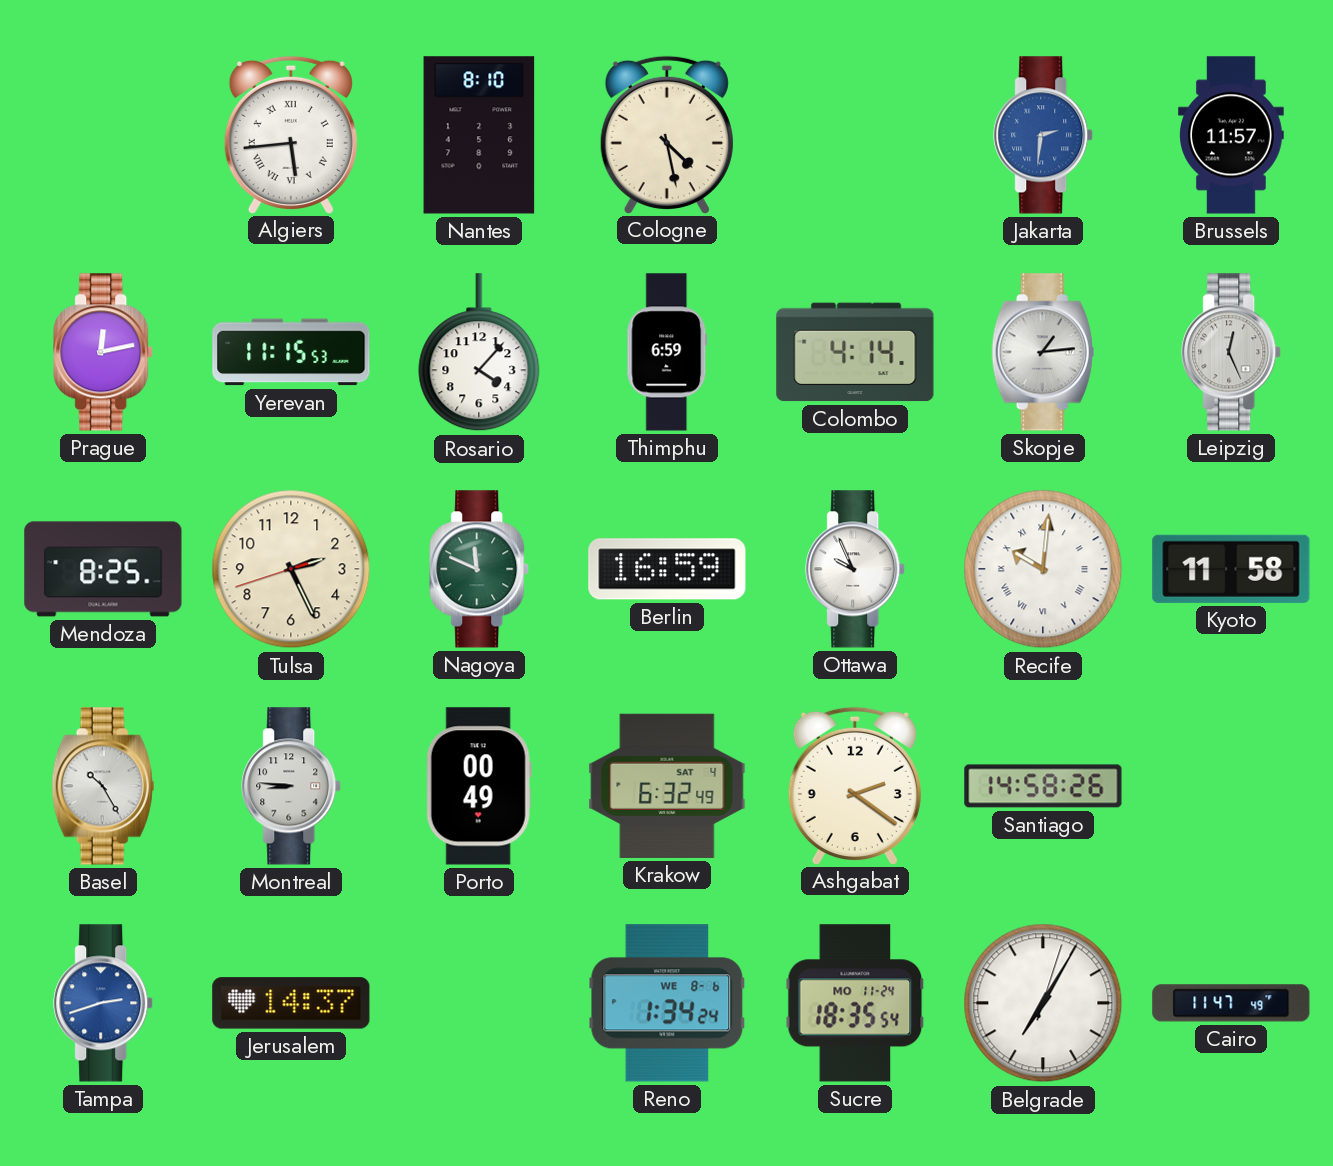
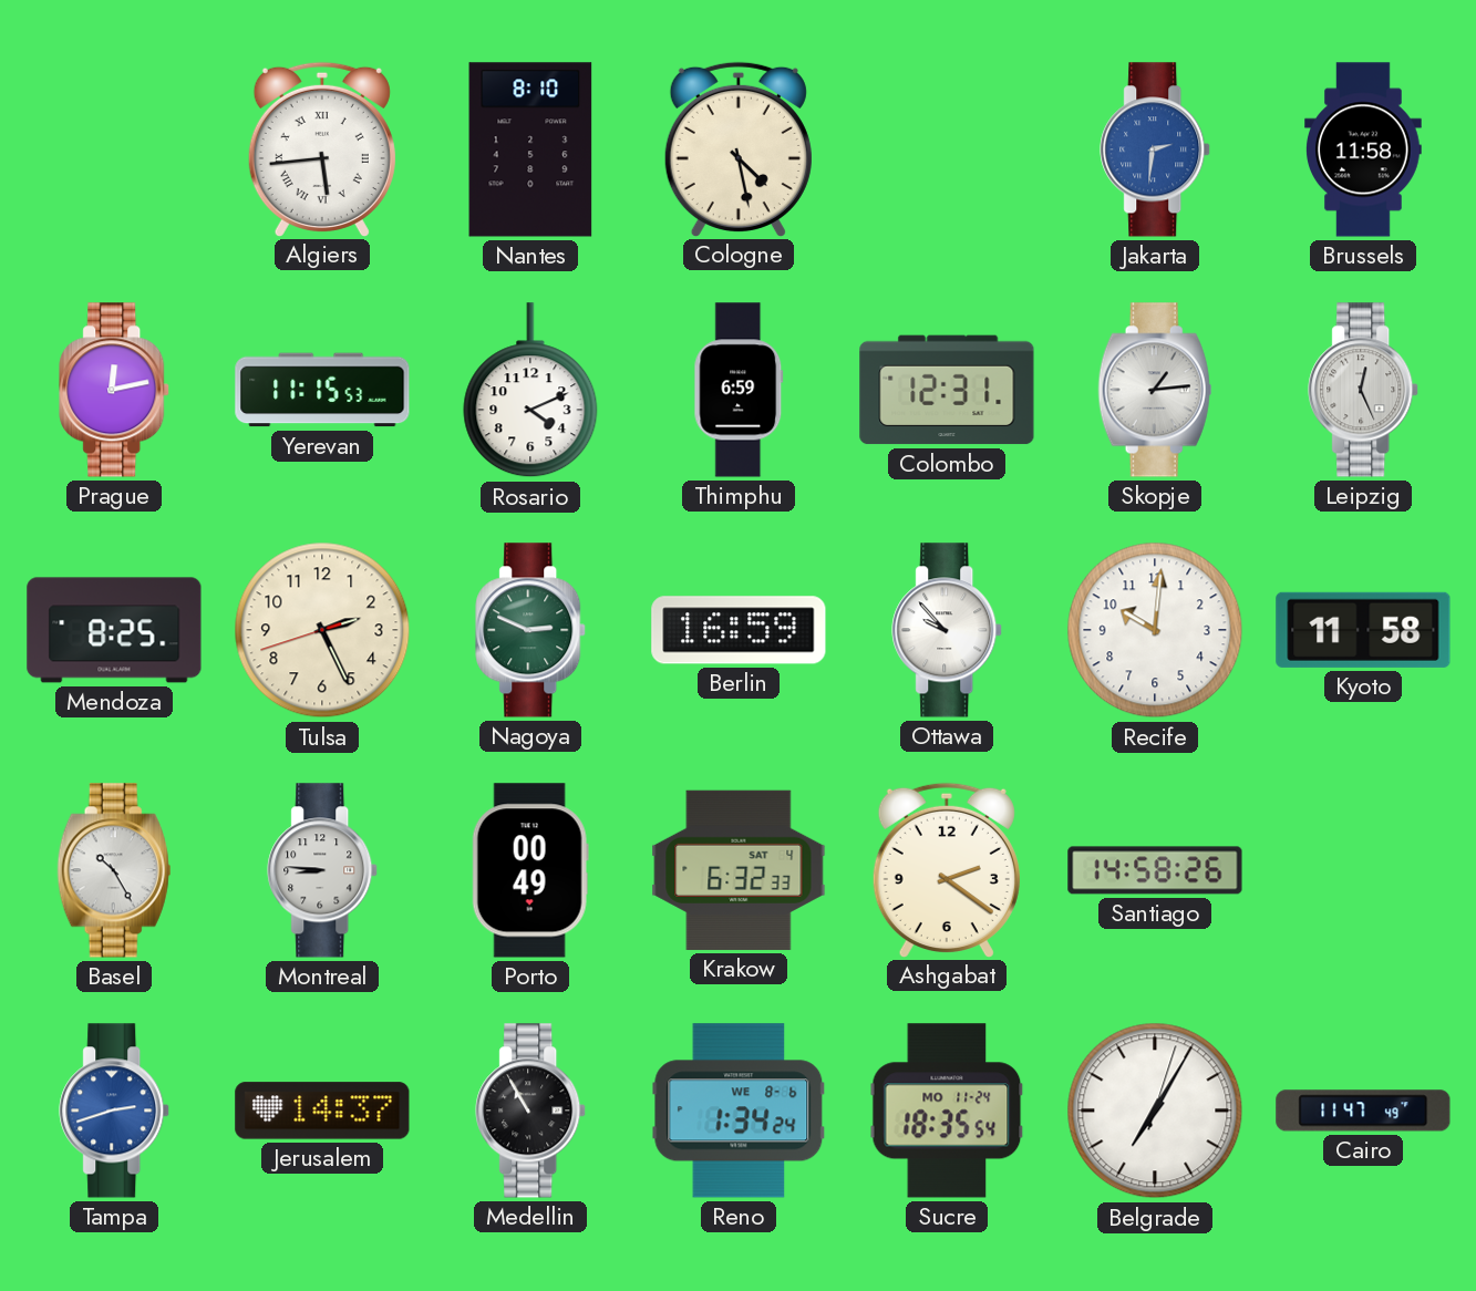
Brussels: 11:57 -> 11:58
Rosario: 4:07 -> 4:11
Colombo: 4:14 -> 12:31
Nagoya: 11:49 -> 2:49
Ottawa: 9:56 -> 9:53
Recife numerals: Roman -> Arabic
Krakow: 6:32:49 -> 6:32:33
Medellin: none -> 10:55
